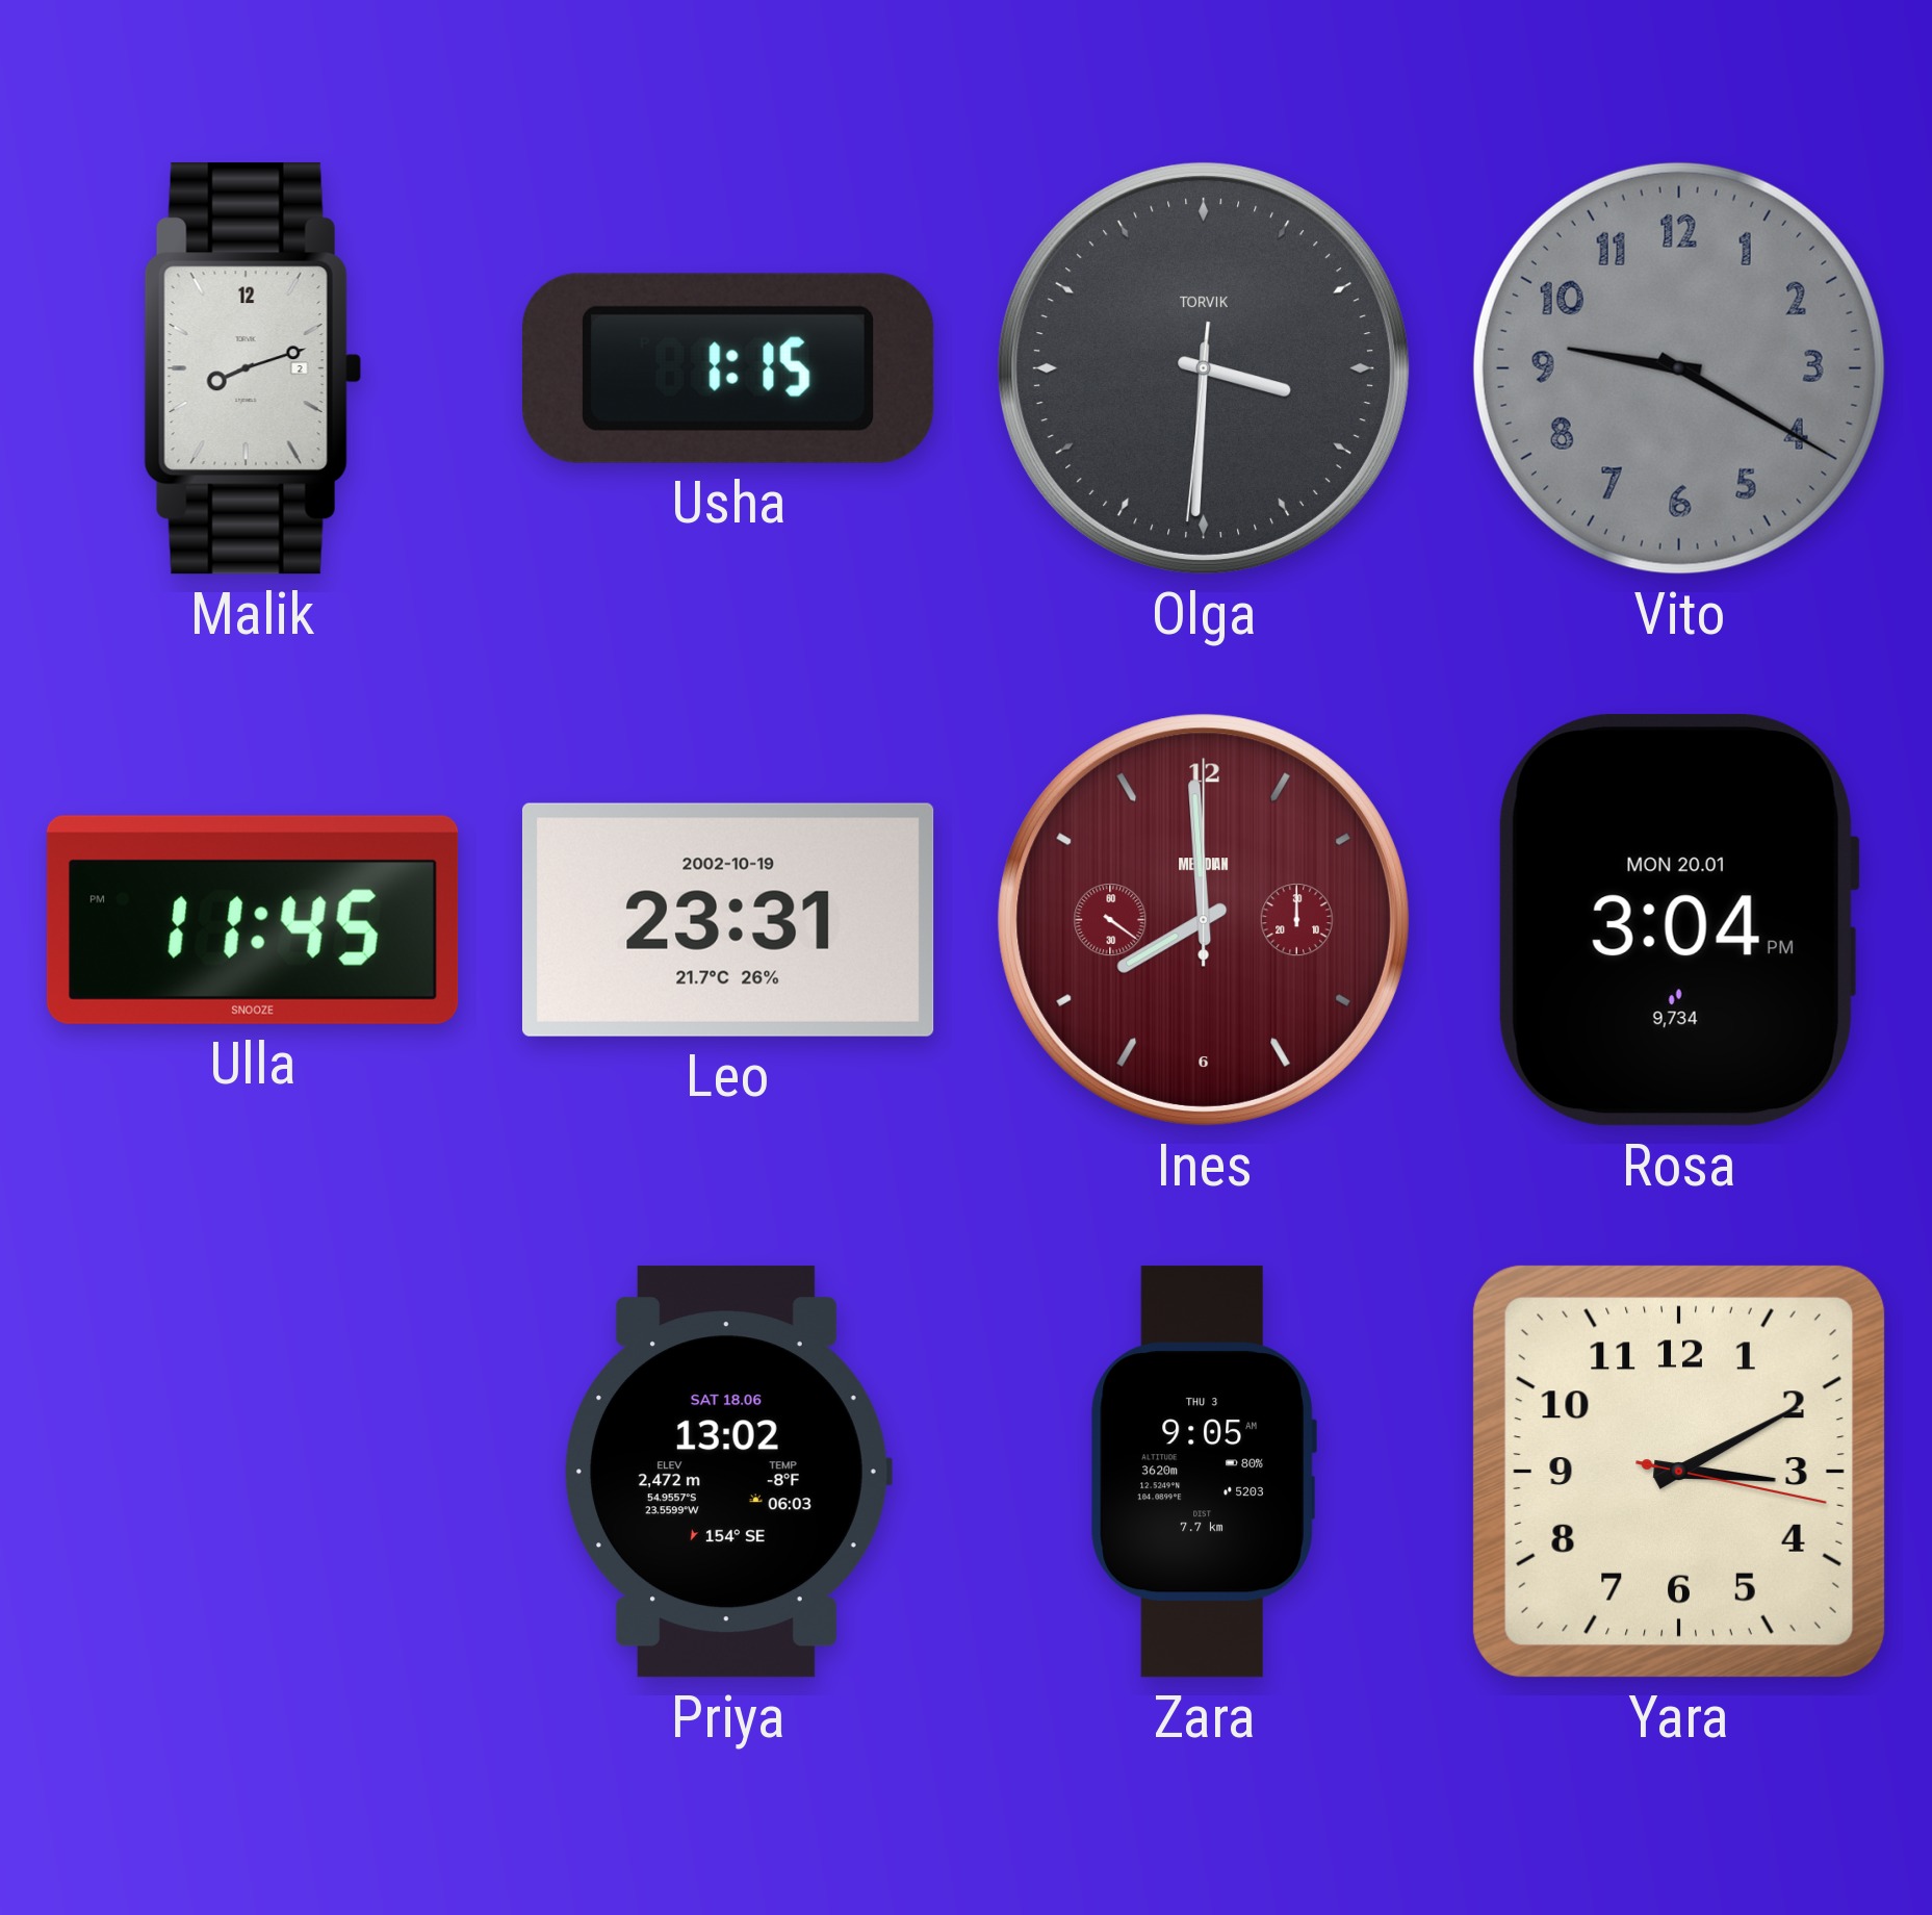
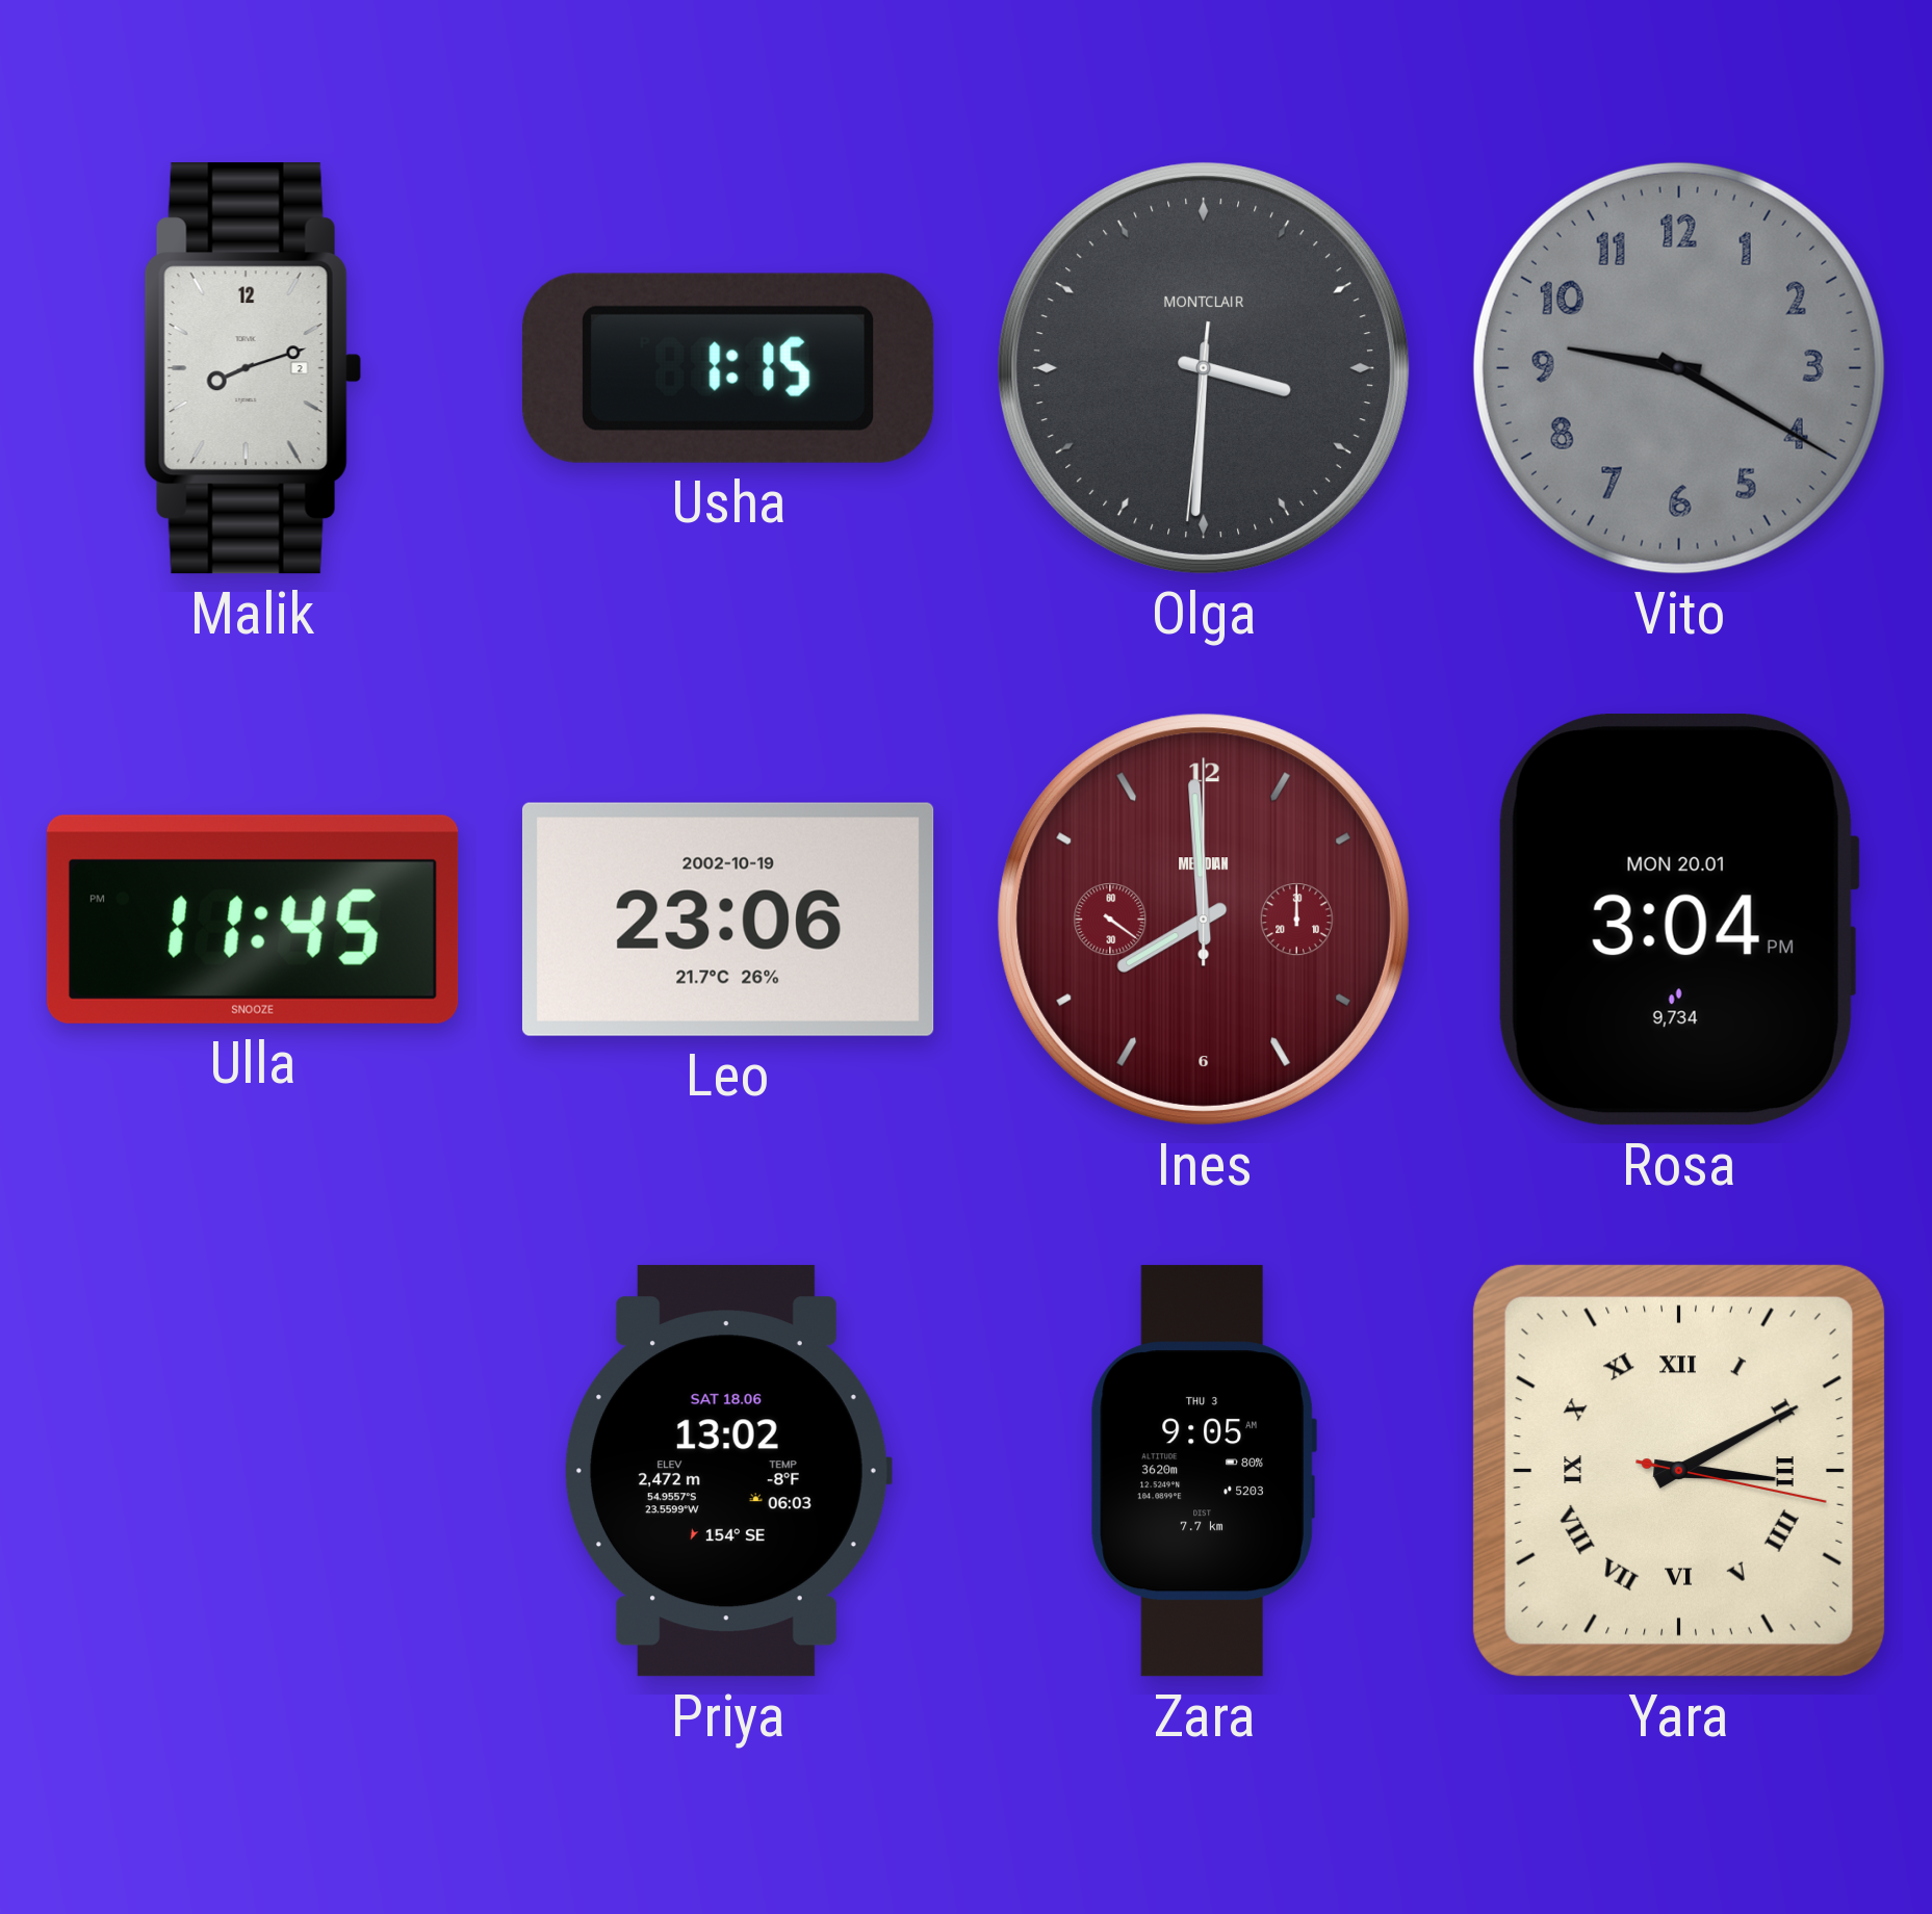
Olga brand: TORVIK -> MONTCLAIR
Leo: 23:31 -> 23:06
Yara numerals: Arabic -> Roman
